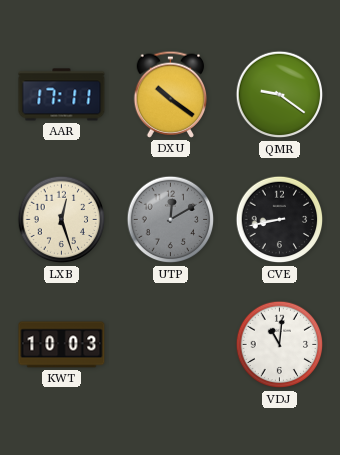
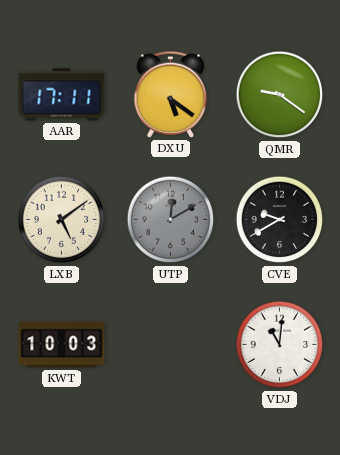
DXU: 10:21 -> 5:21
LXB: 12:27 -> 5:09
CVE: 8:43 -> 9:40
